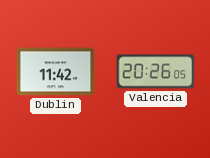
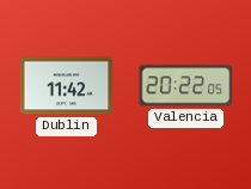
Valencia: 20:26 -> 20:22
